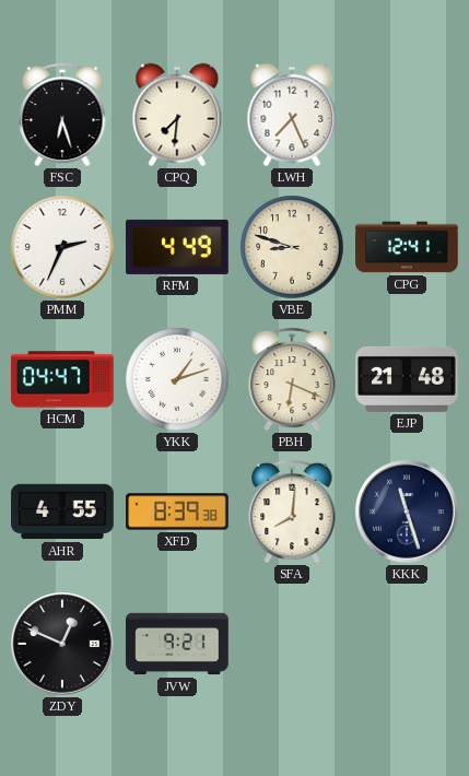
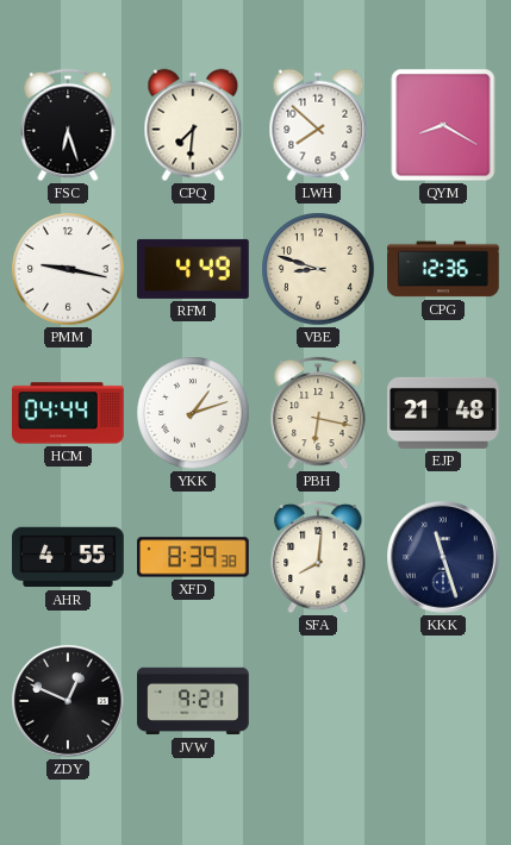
LWH: 7:26 -> 7:52
QYM: none -> 8:20
PMM: 2:34 -> 9:17
CPG: 12:41 -> 12:36
HCM: 04:47 -> 04:44
PBH: 6:19 -> 6:17
